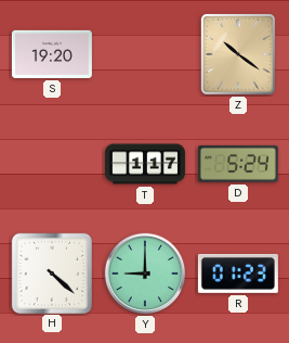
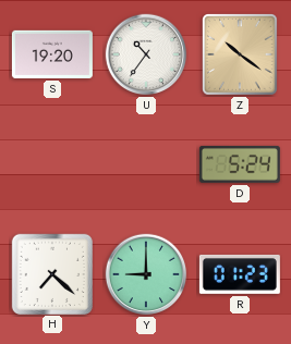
U: none -> 10:36
T: 1:17 -> none
H: 4:22 -> 7:22
